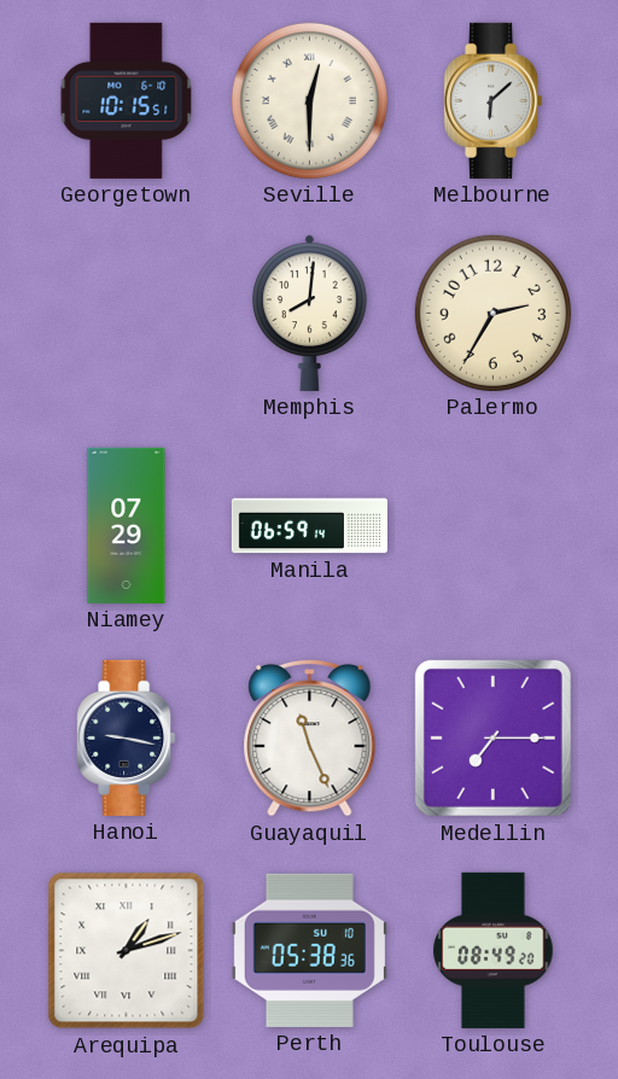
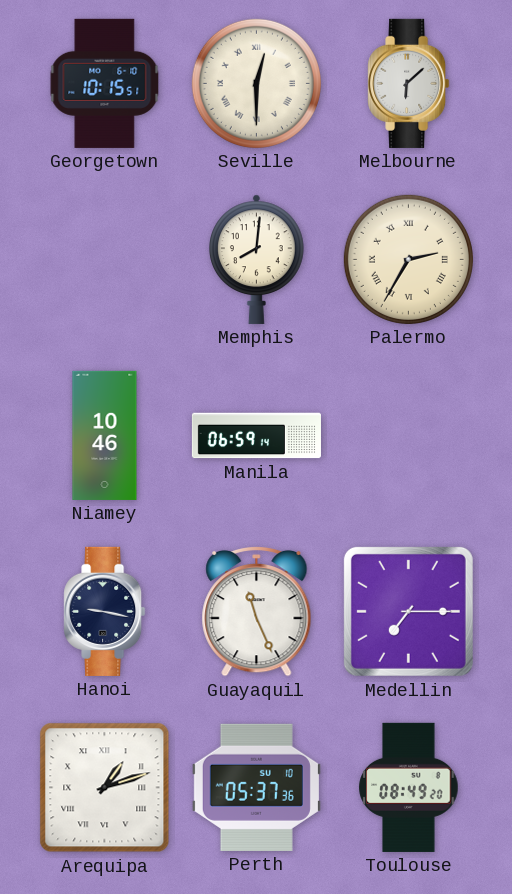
Palermo numerals: Arabic -> Roman
Niamey: 07:29 -> 10:46
Perth: 05:38 -> 05:37
